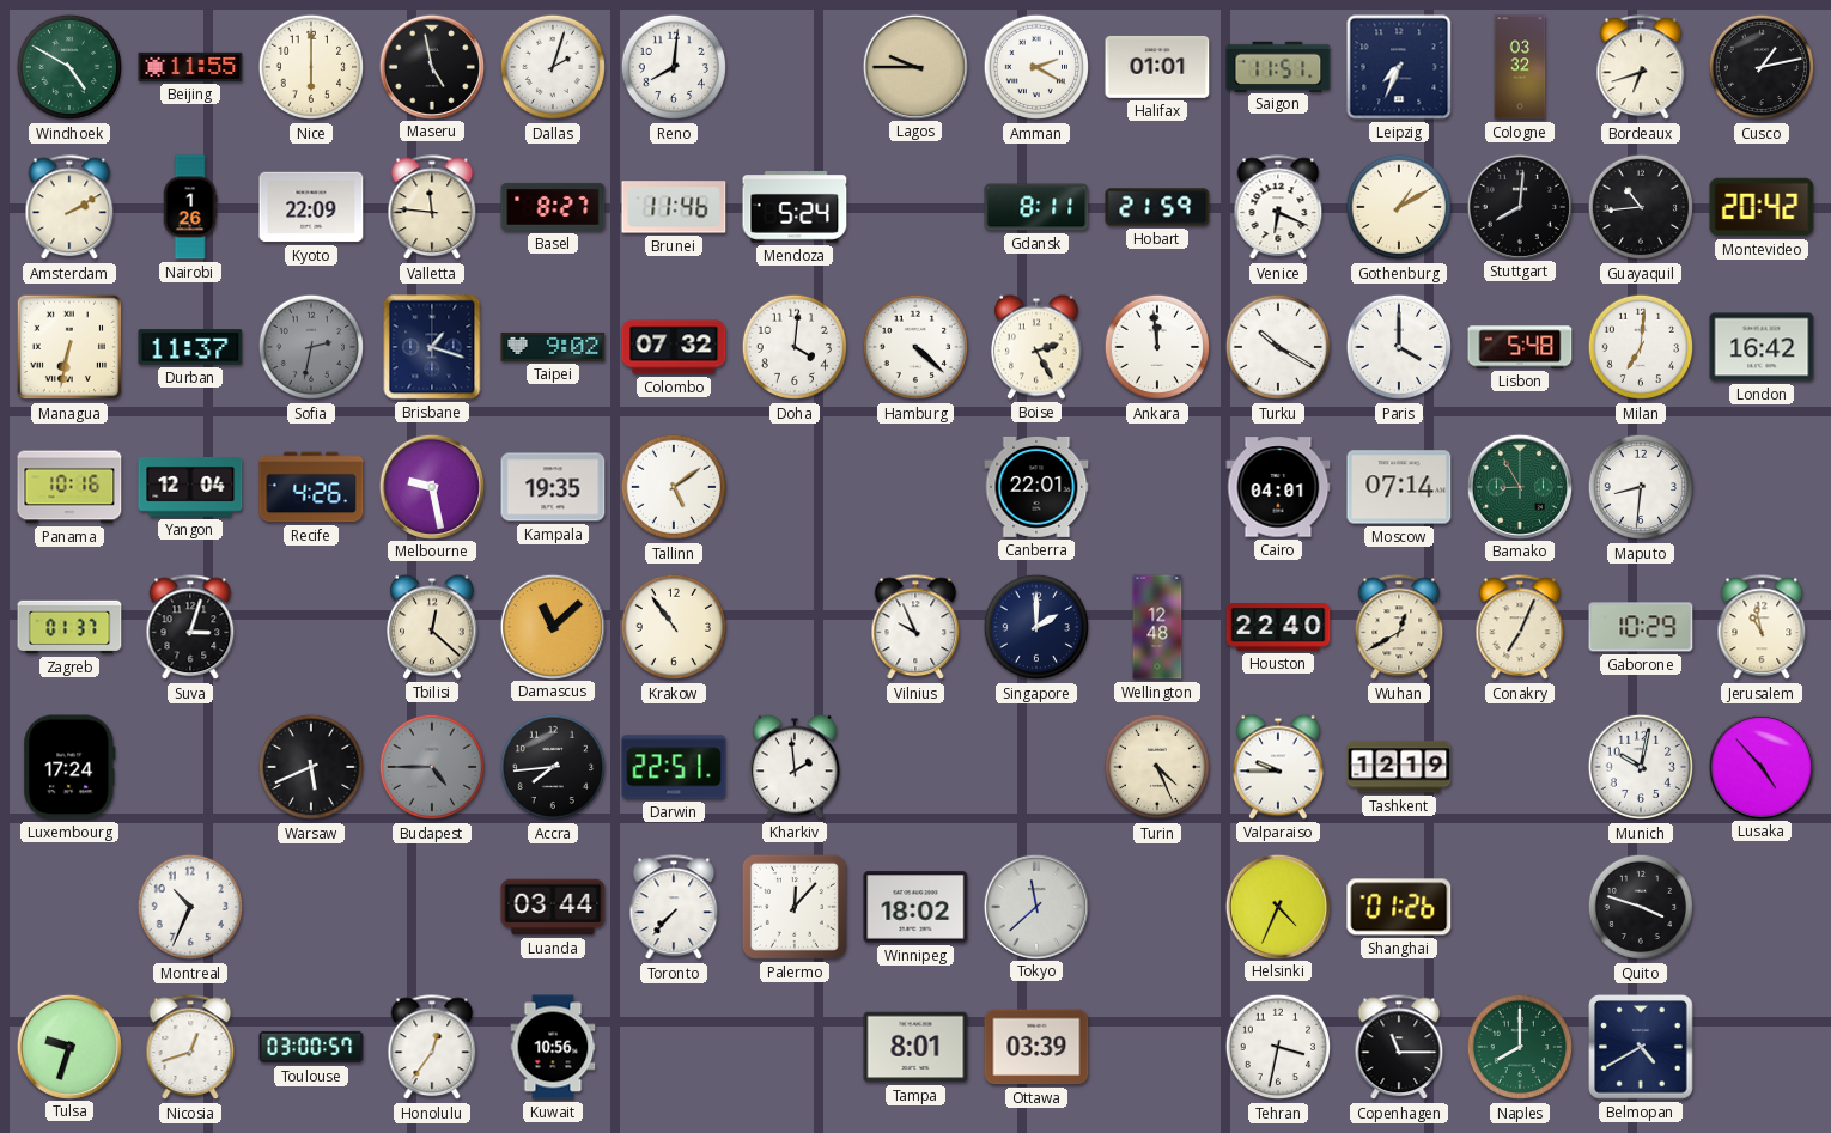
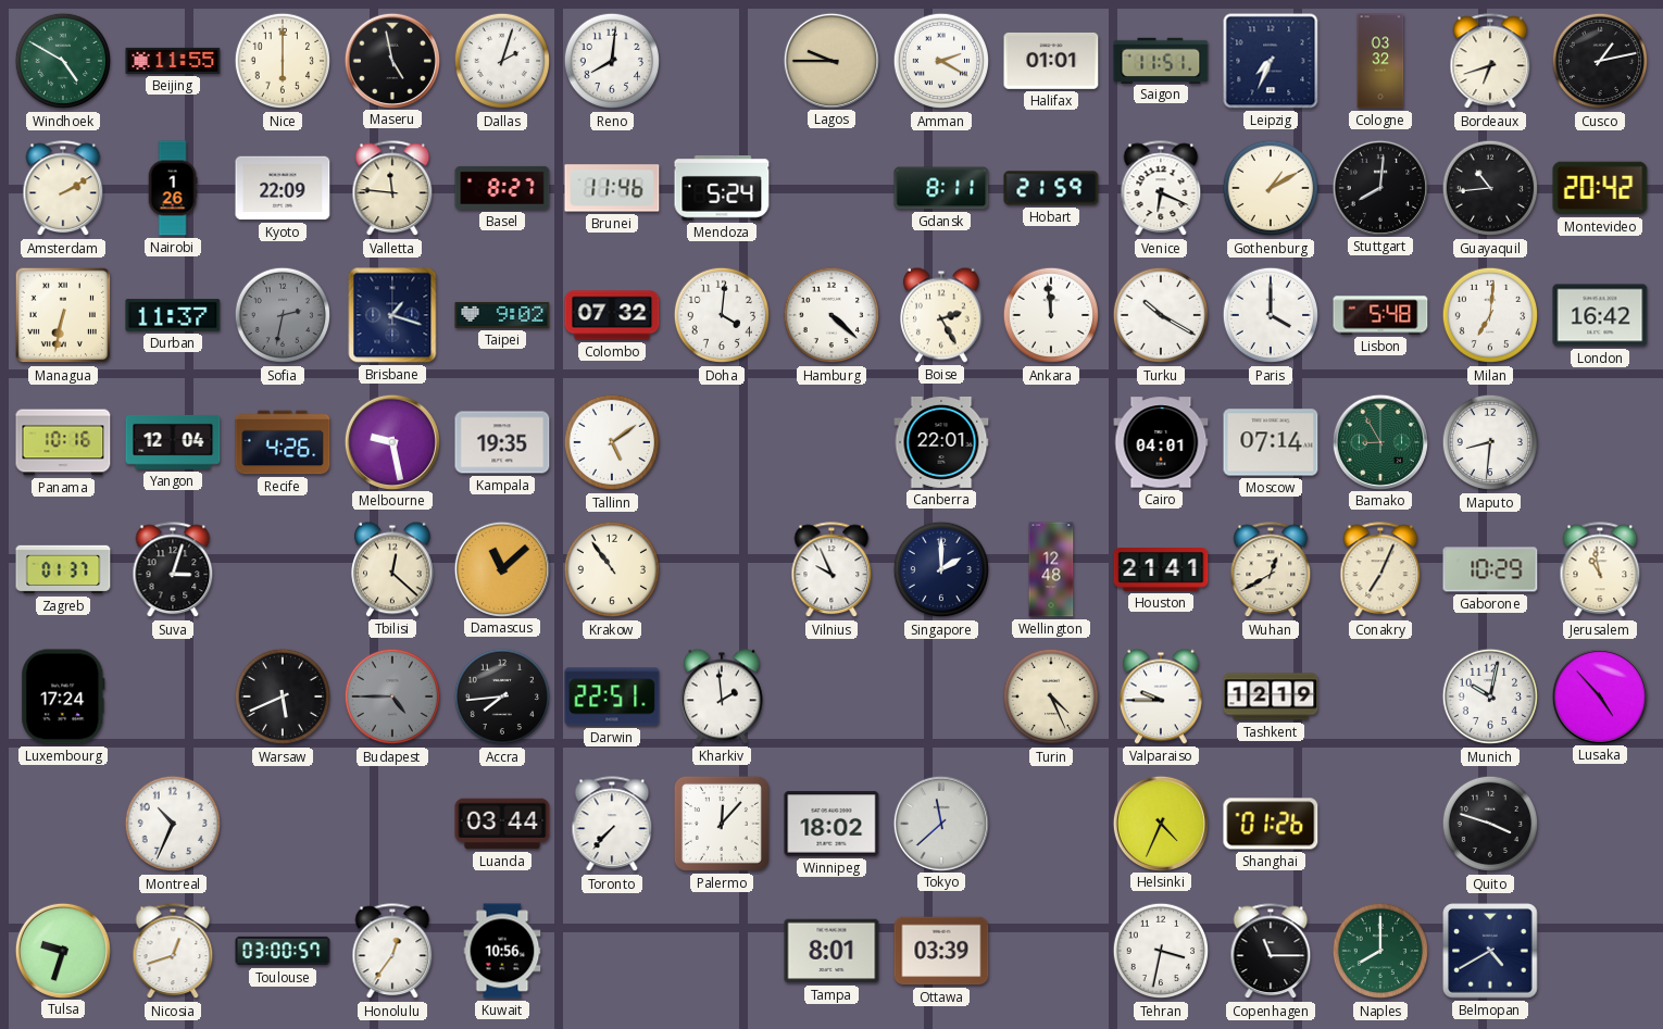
Houston: 22:40 -> 21:41
